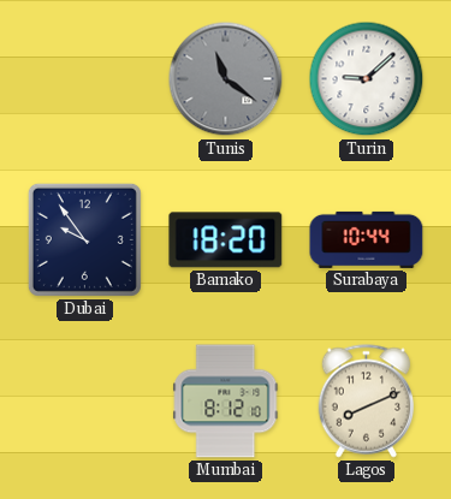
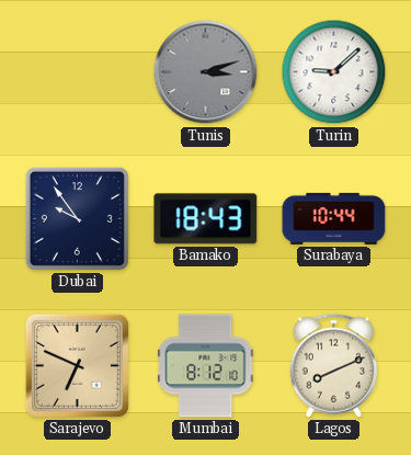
Tunis: 11:21 -> 3:12
Bamako: 18:20 -> 18:43
Sarajevo: none -> 6:49
